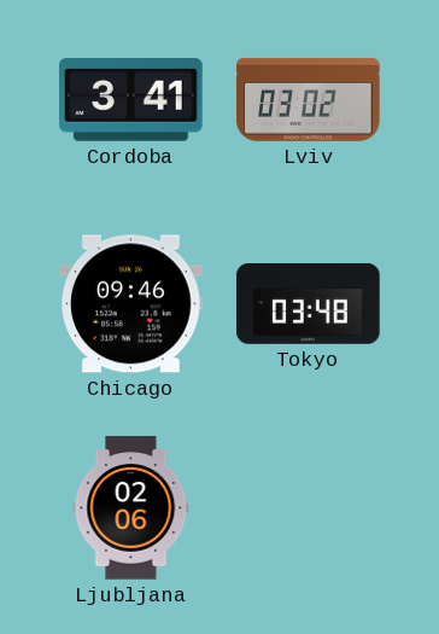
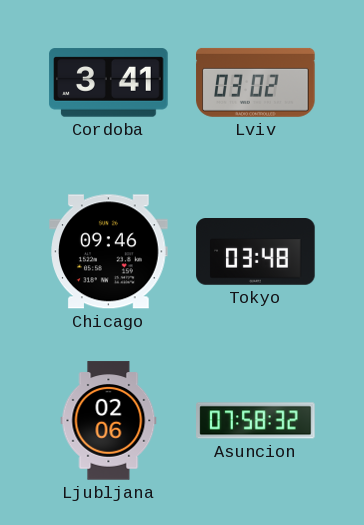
Asuncion: none -> 07:58
